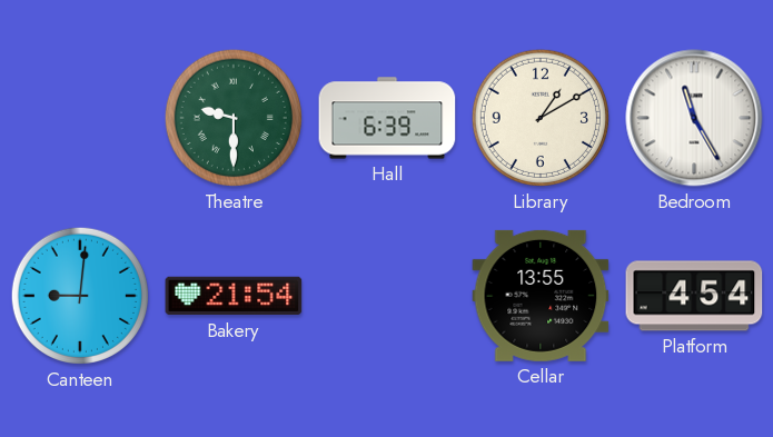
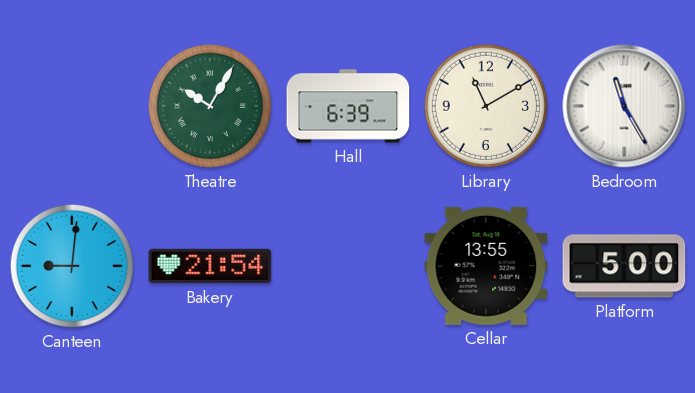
Theatre: 9:30 -> 10:05
Library: 1:10 -> 11:10
Platform: 4:54 -> 5:00
